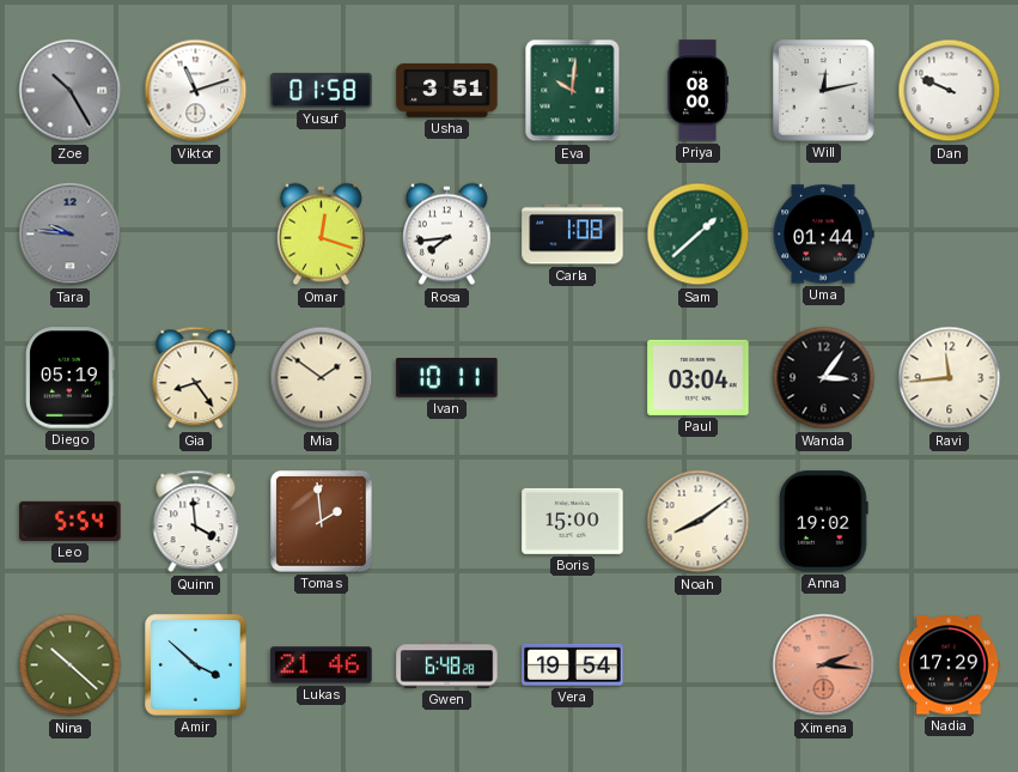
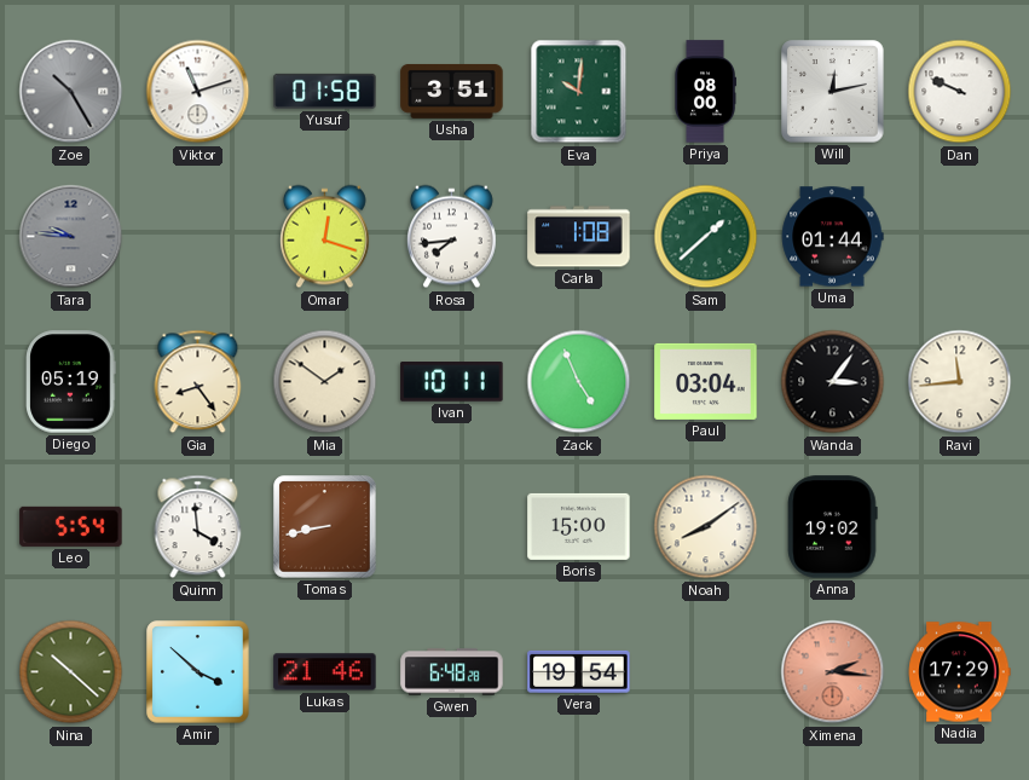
Zack: none -> 4:56
Tomas: 1:59 -> 8:43
